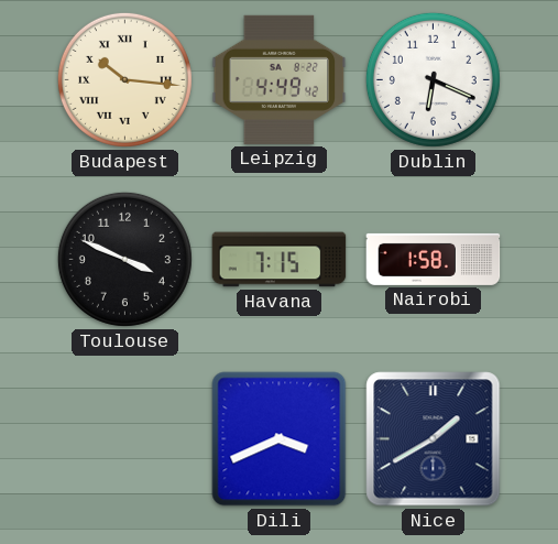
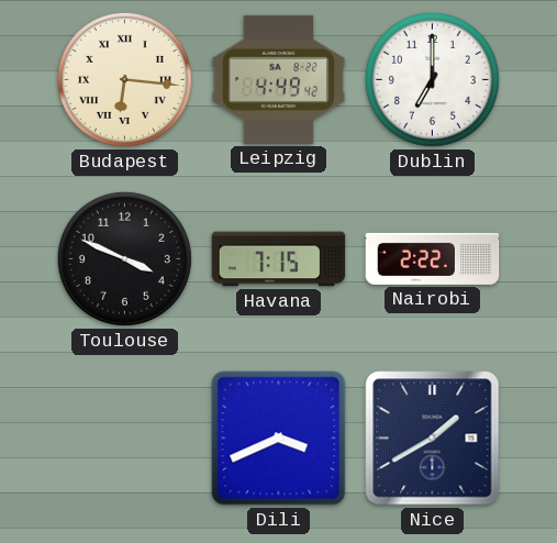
Budapest: 10:16 -> 6:16
Dublin: 6:19 -> 7:00
Nairobi: 1:58 -> 2:22
